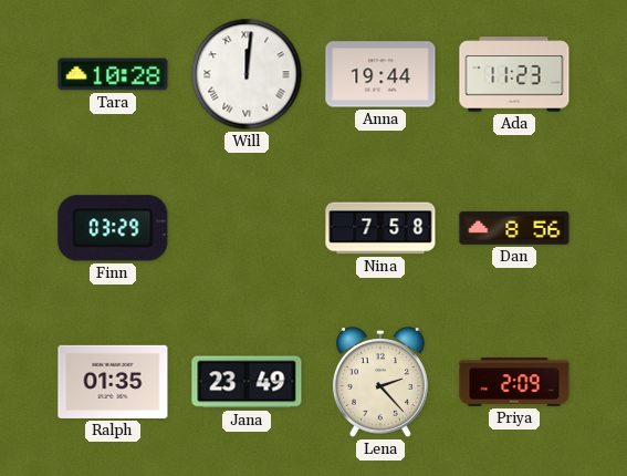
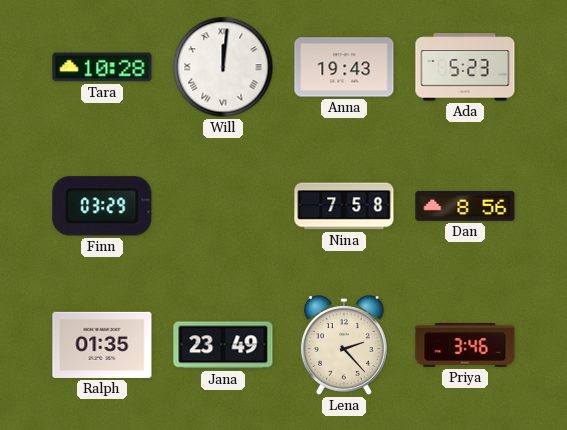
Anna: 19:44 -> 19:43
Ada: 11:23 -> 5:23
Priya: 2:09 -> 3:46
